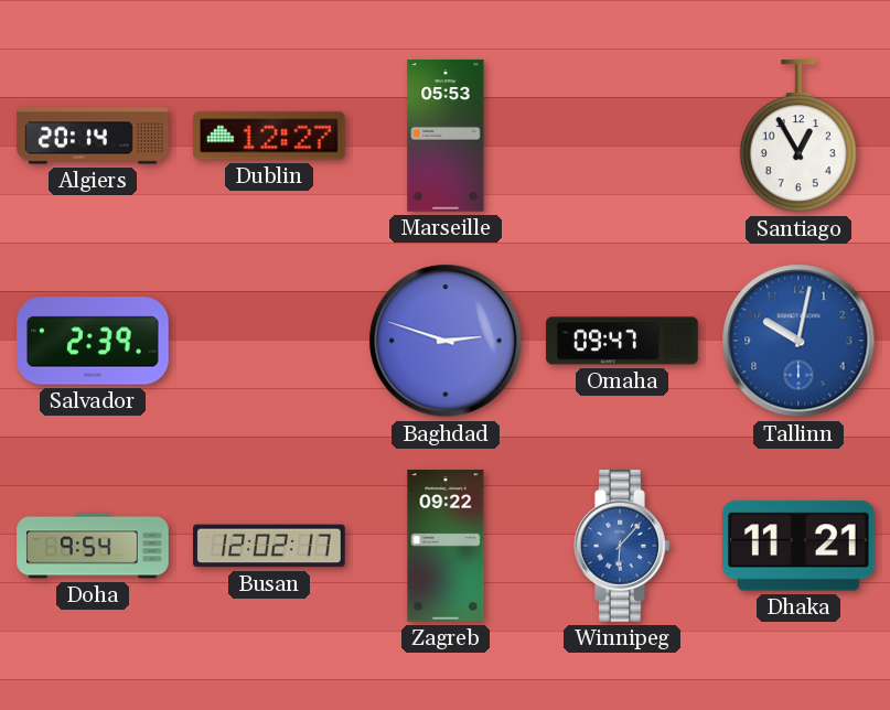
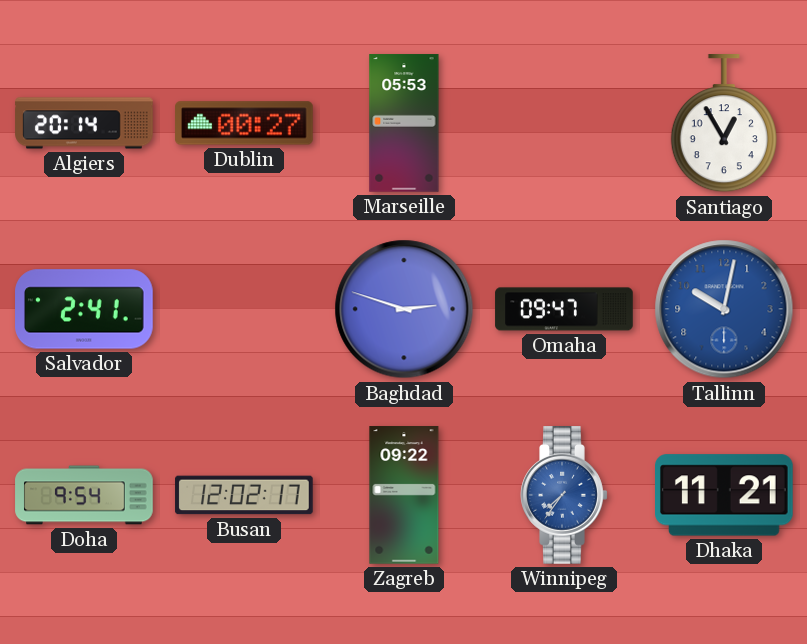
Dublin: 12:27 -> 00:27
Salvador: 2:39 -> 2:41
Winnipeg: 6:07 -> 7:36
